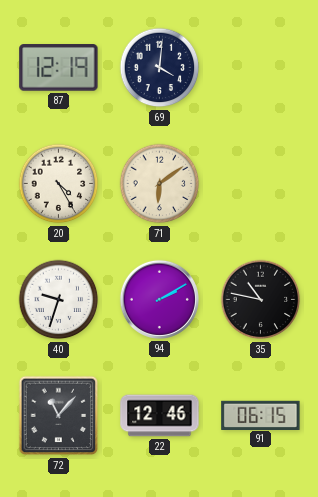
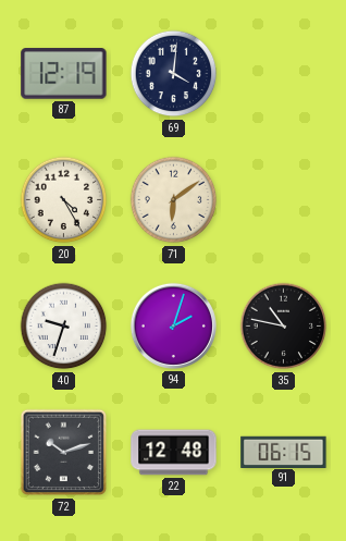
94: 2:10 -> 2:03
72: 11:07 -> 10:12
22: 12:46 -> 12:48
